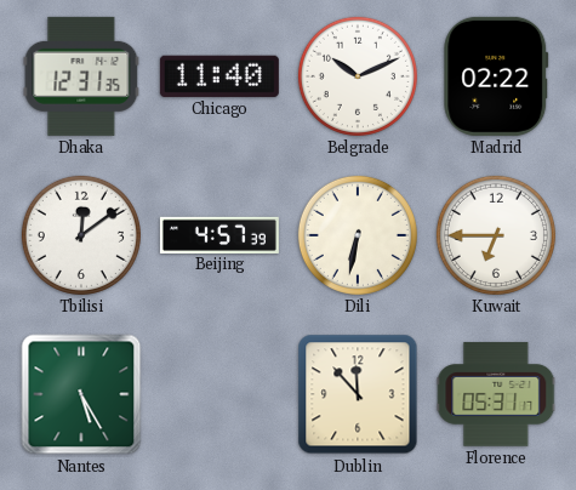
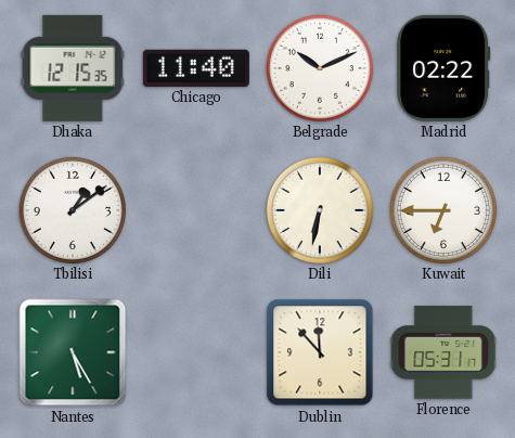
Dhaka: 12:31 -> 12:15
Tbilisi: 12:09 -> 1:09
Beijing: 4:57 -> none
